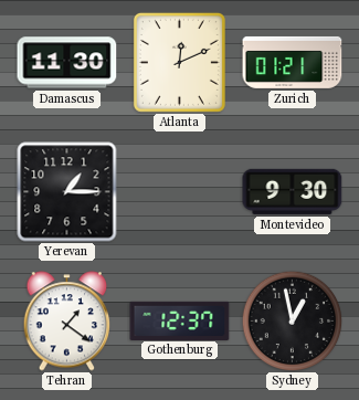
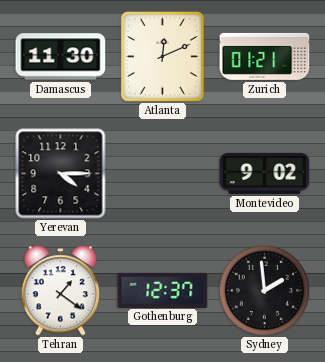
Yerevan: 1:15 -> 4:15
Montevideo: 9:30 -> 9:02
Sydney: 12:58 -> 1:59
